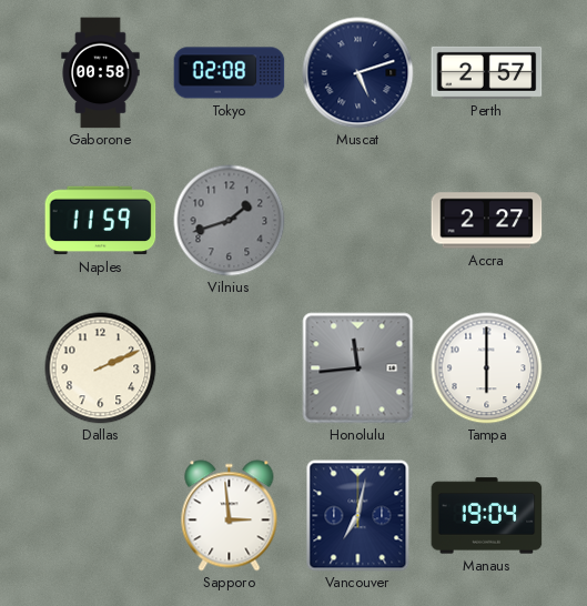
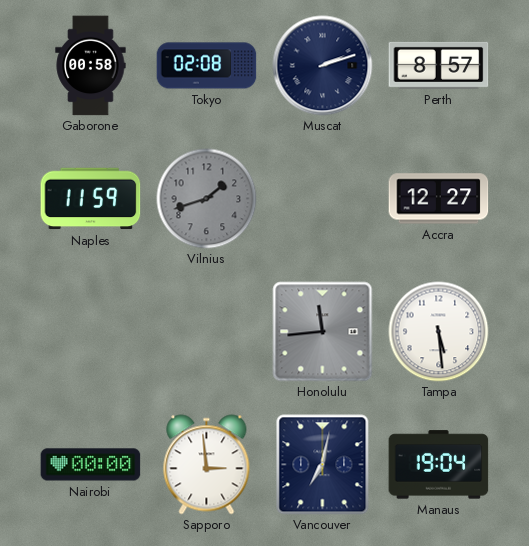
Muscat: 5:12 -> 2:12
Perth: 2:57 -> 8:57
Accra: 2:27 -> 12:27
Dallas: 2:11 -> none
Tampa: 6:00 -> 5:29
Nairobi: none -> 00:00
